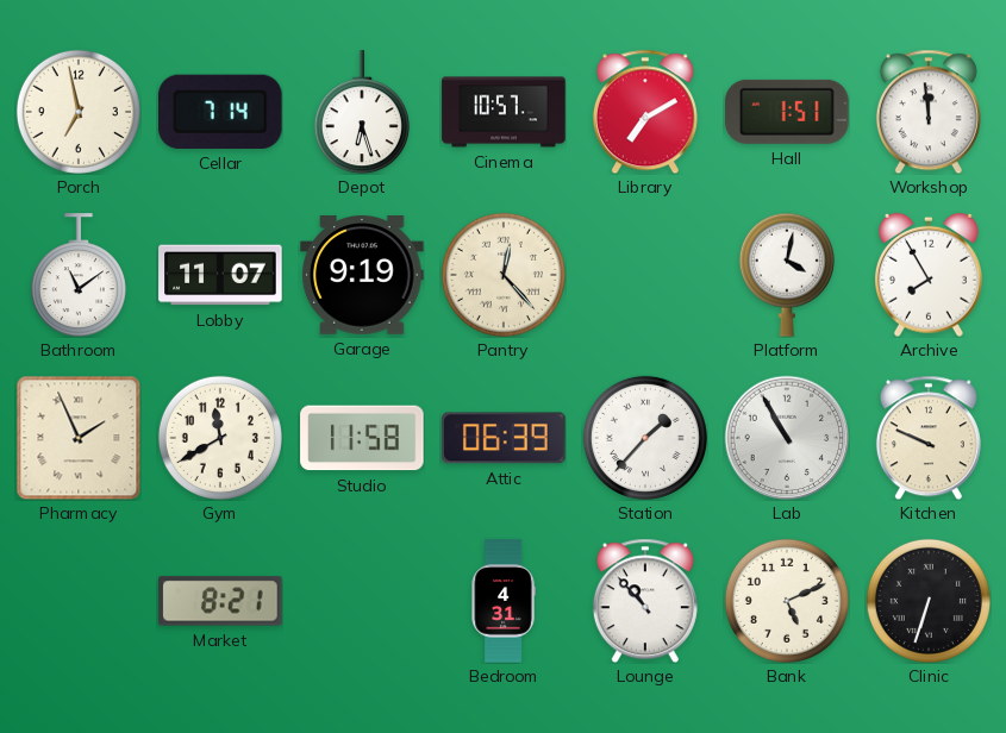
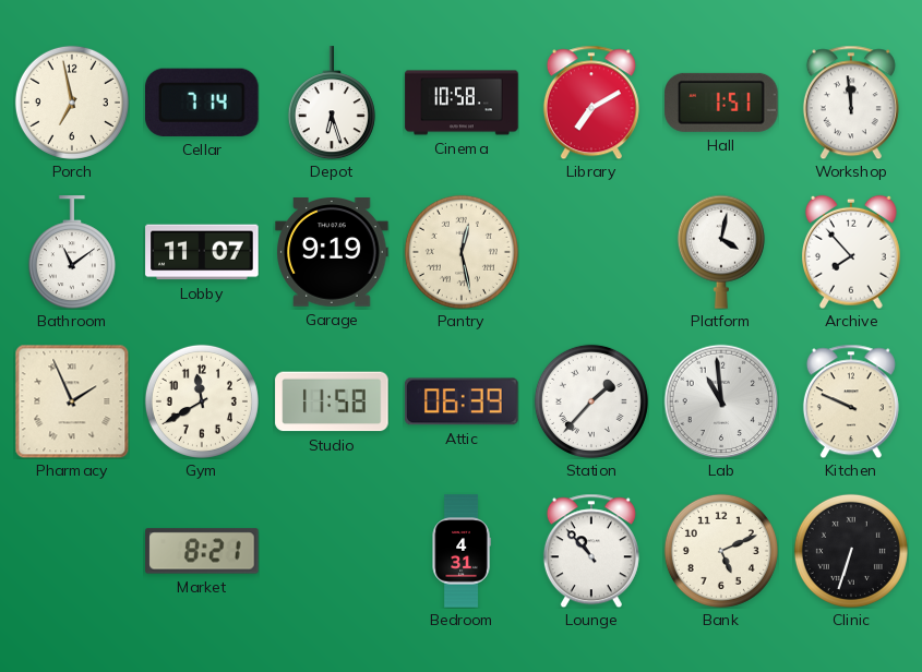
Cinema: 10:57 -> 10:58
Pantry: 12:23 -> 12:28
Archive: 7:55 -> 7:53
Lab: 10:55 -> 10:59
